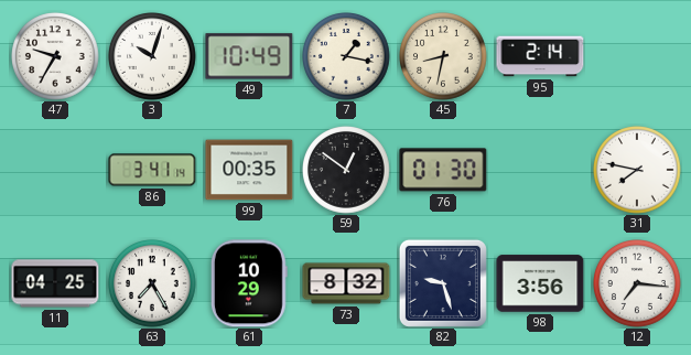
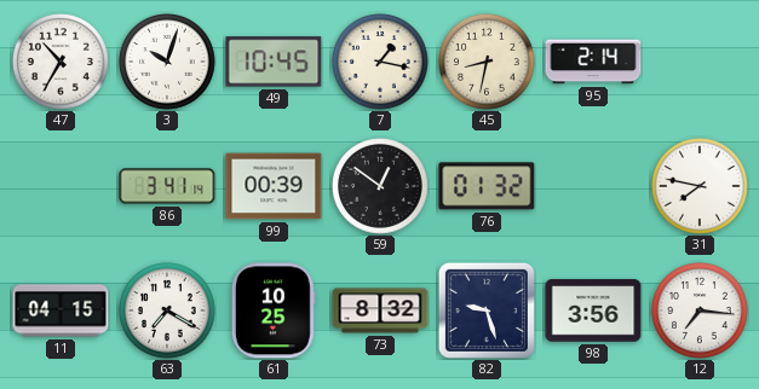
47: 9:35 -> 10:35
49: 10:49 -> 10:45
99: 00:35 -> 00:39
76: 01:30 -> 01:32
11: 04:25 -> 04:15
63: 7:25 -> 7:20
61: 10:29 -> 10:25
